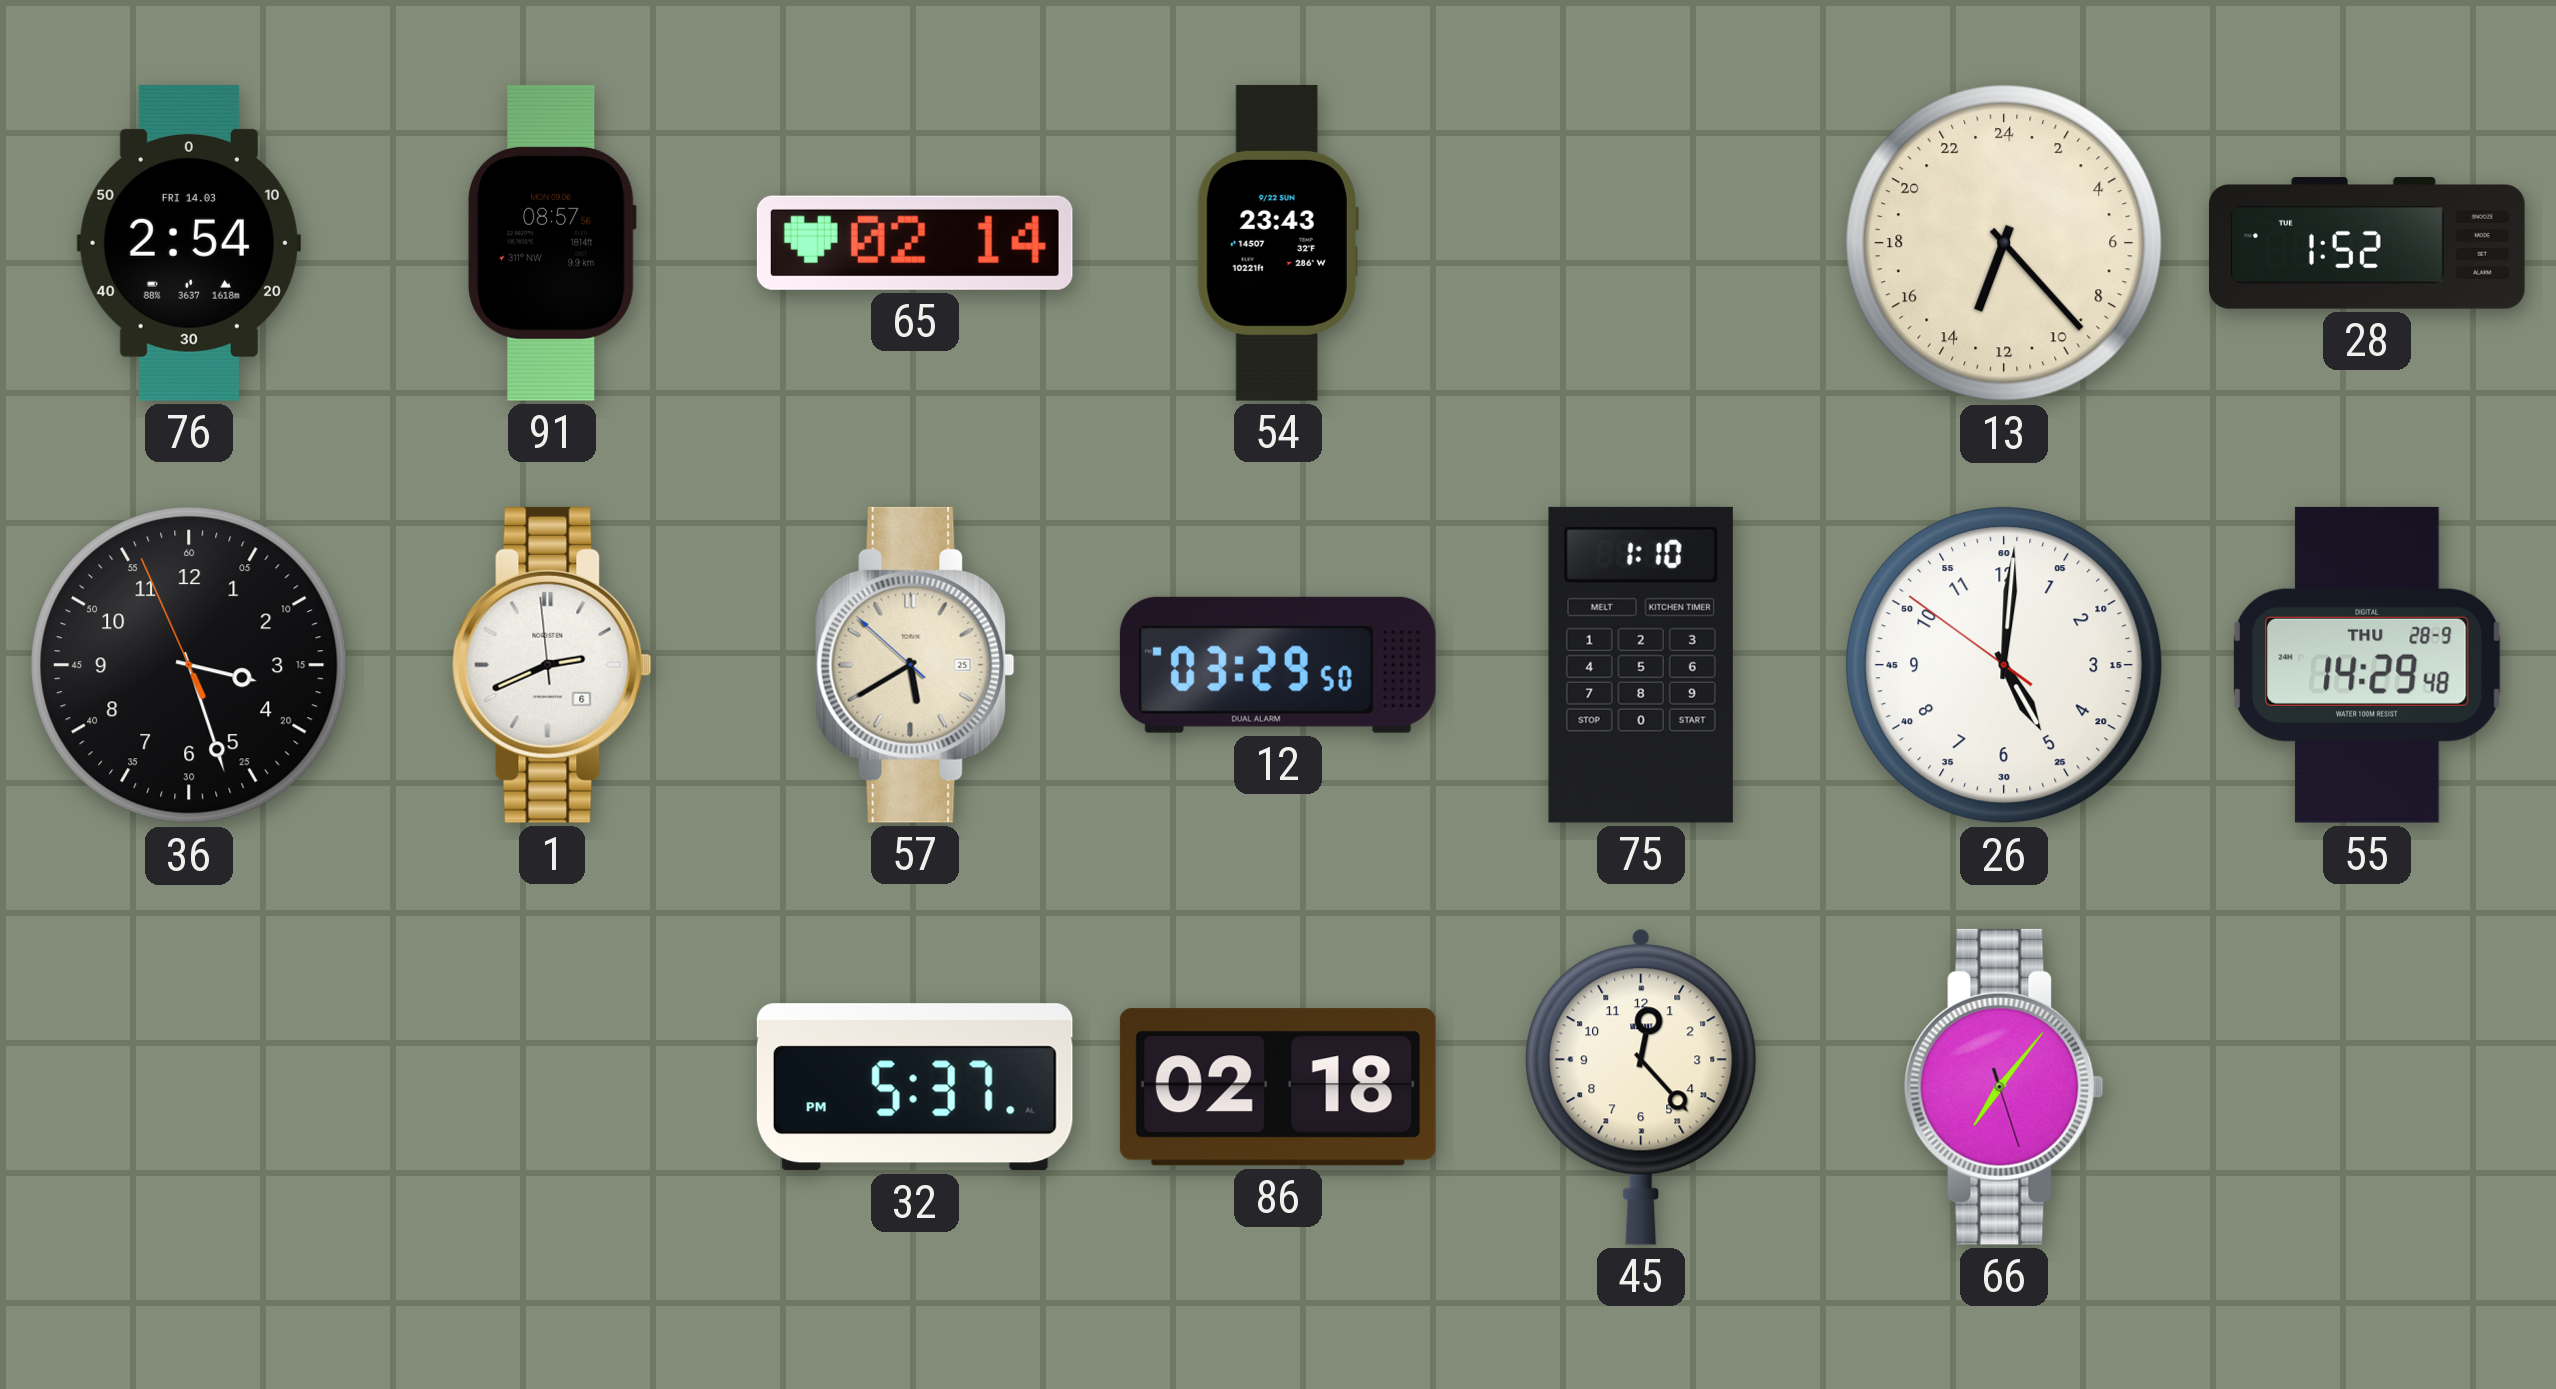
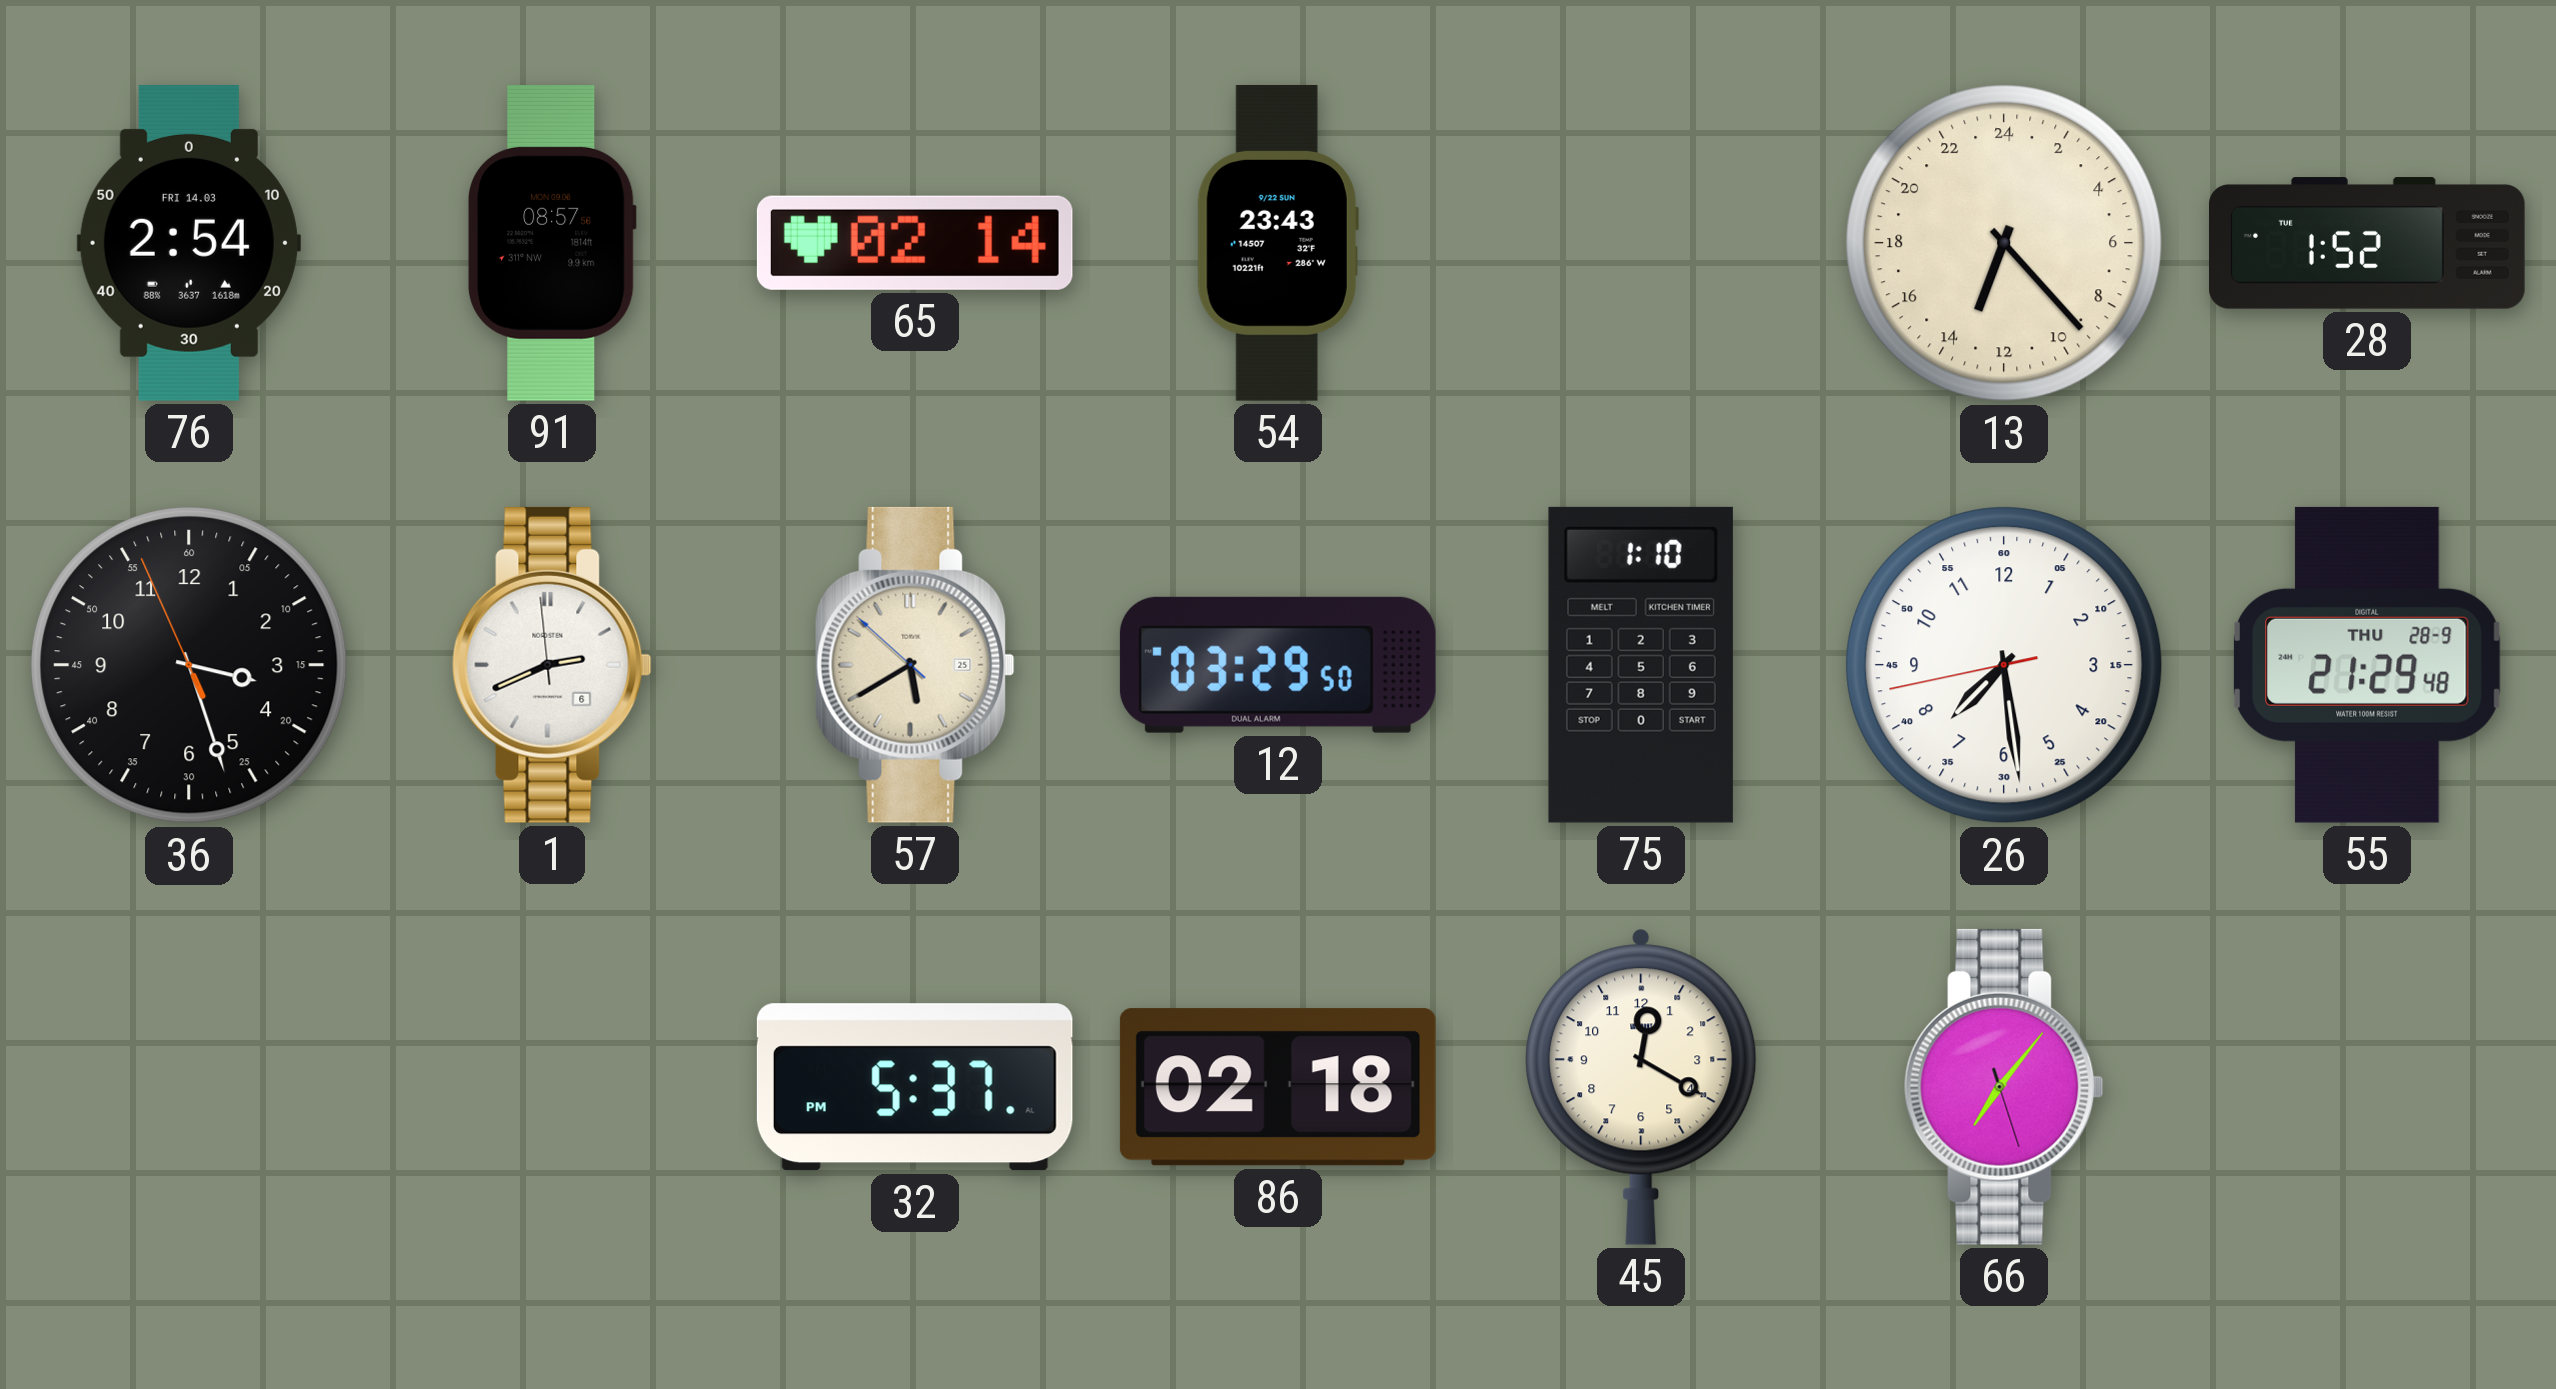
26: 5:00 -> 7:28
55: 14:29 -> 21:29
45: 12:23 -> 12:20
